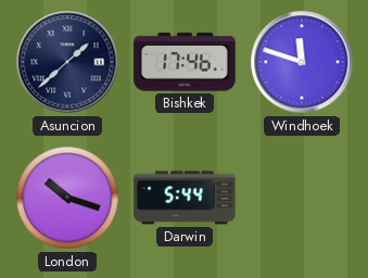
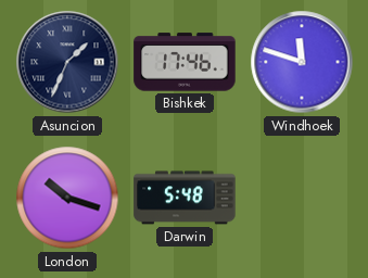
Asuncion: 1:38 -> 1:34
Darwin: 5:44 -> 5:48
